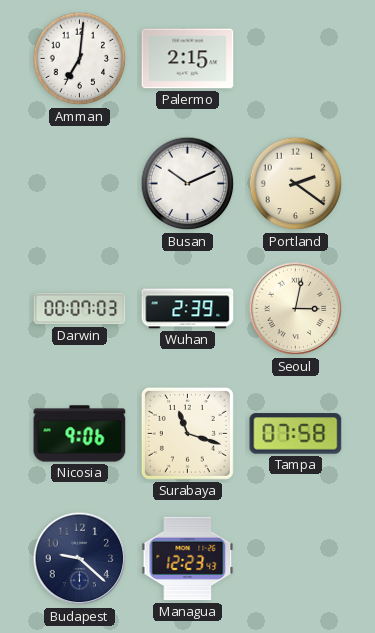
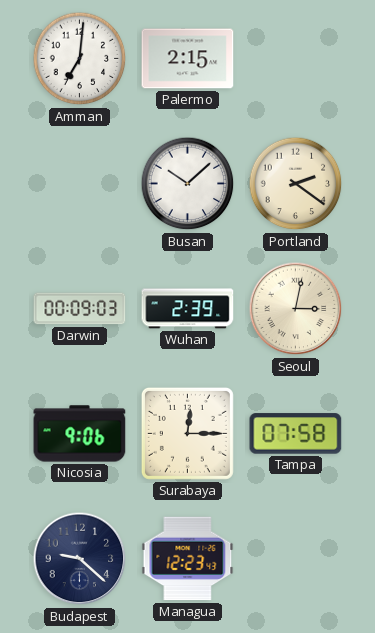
Busan: 10:11 -> 10:08
Darwin: 00:07 -> 00:09
Surabaya: 11:18 -> 12:15
